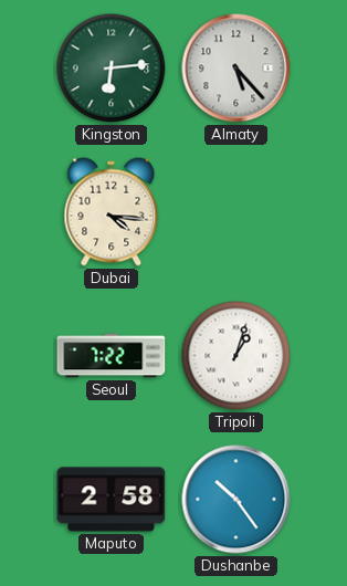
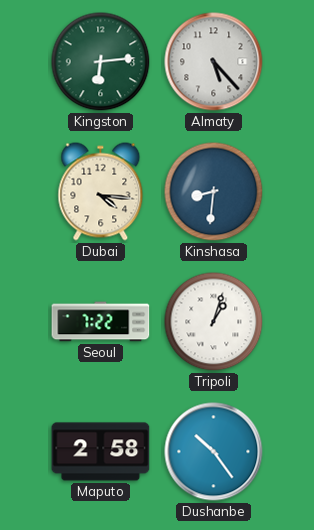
Kinshasa: none -> 8:31
